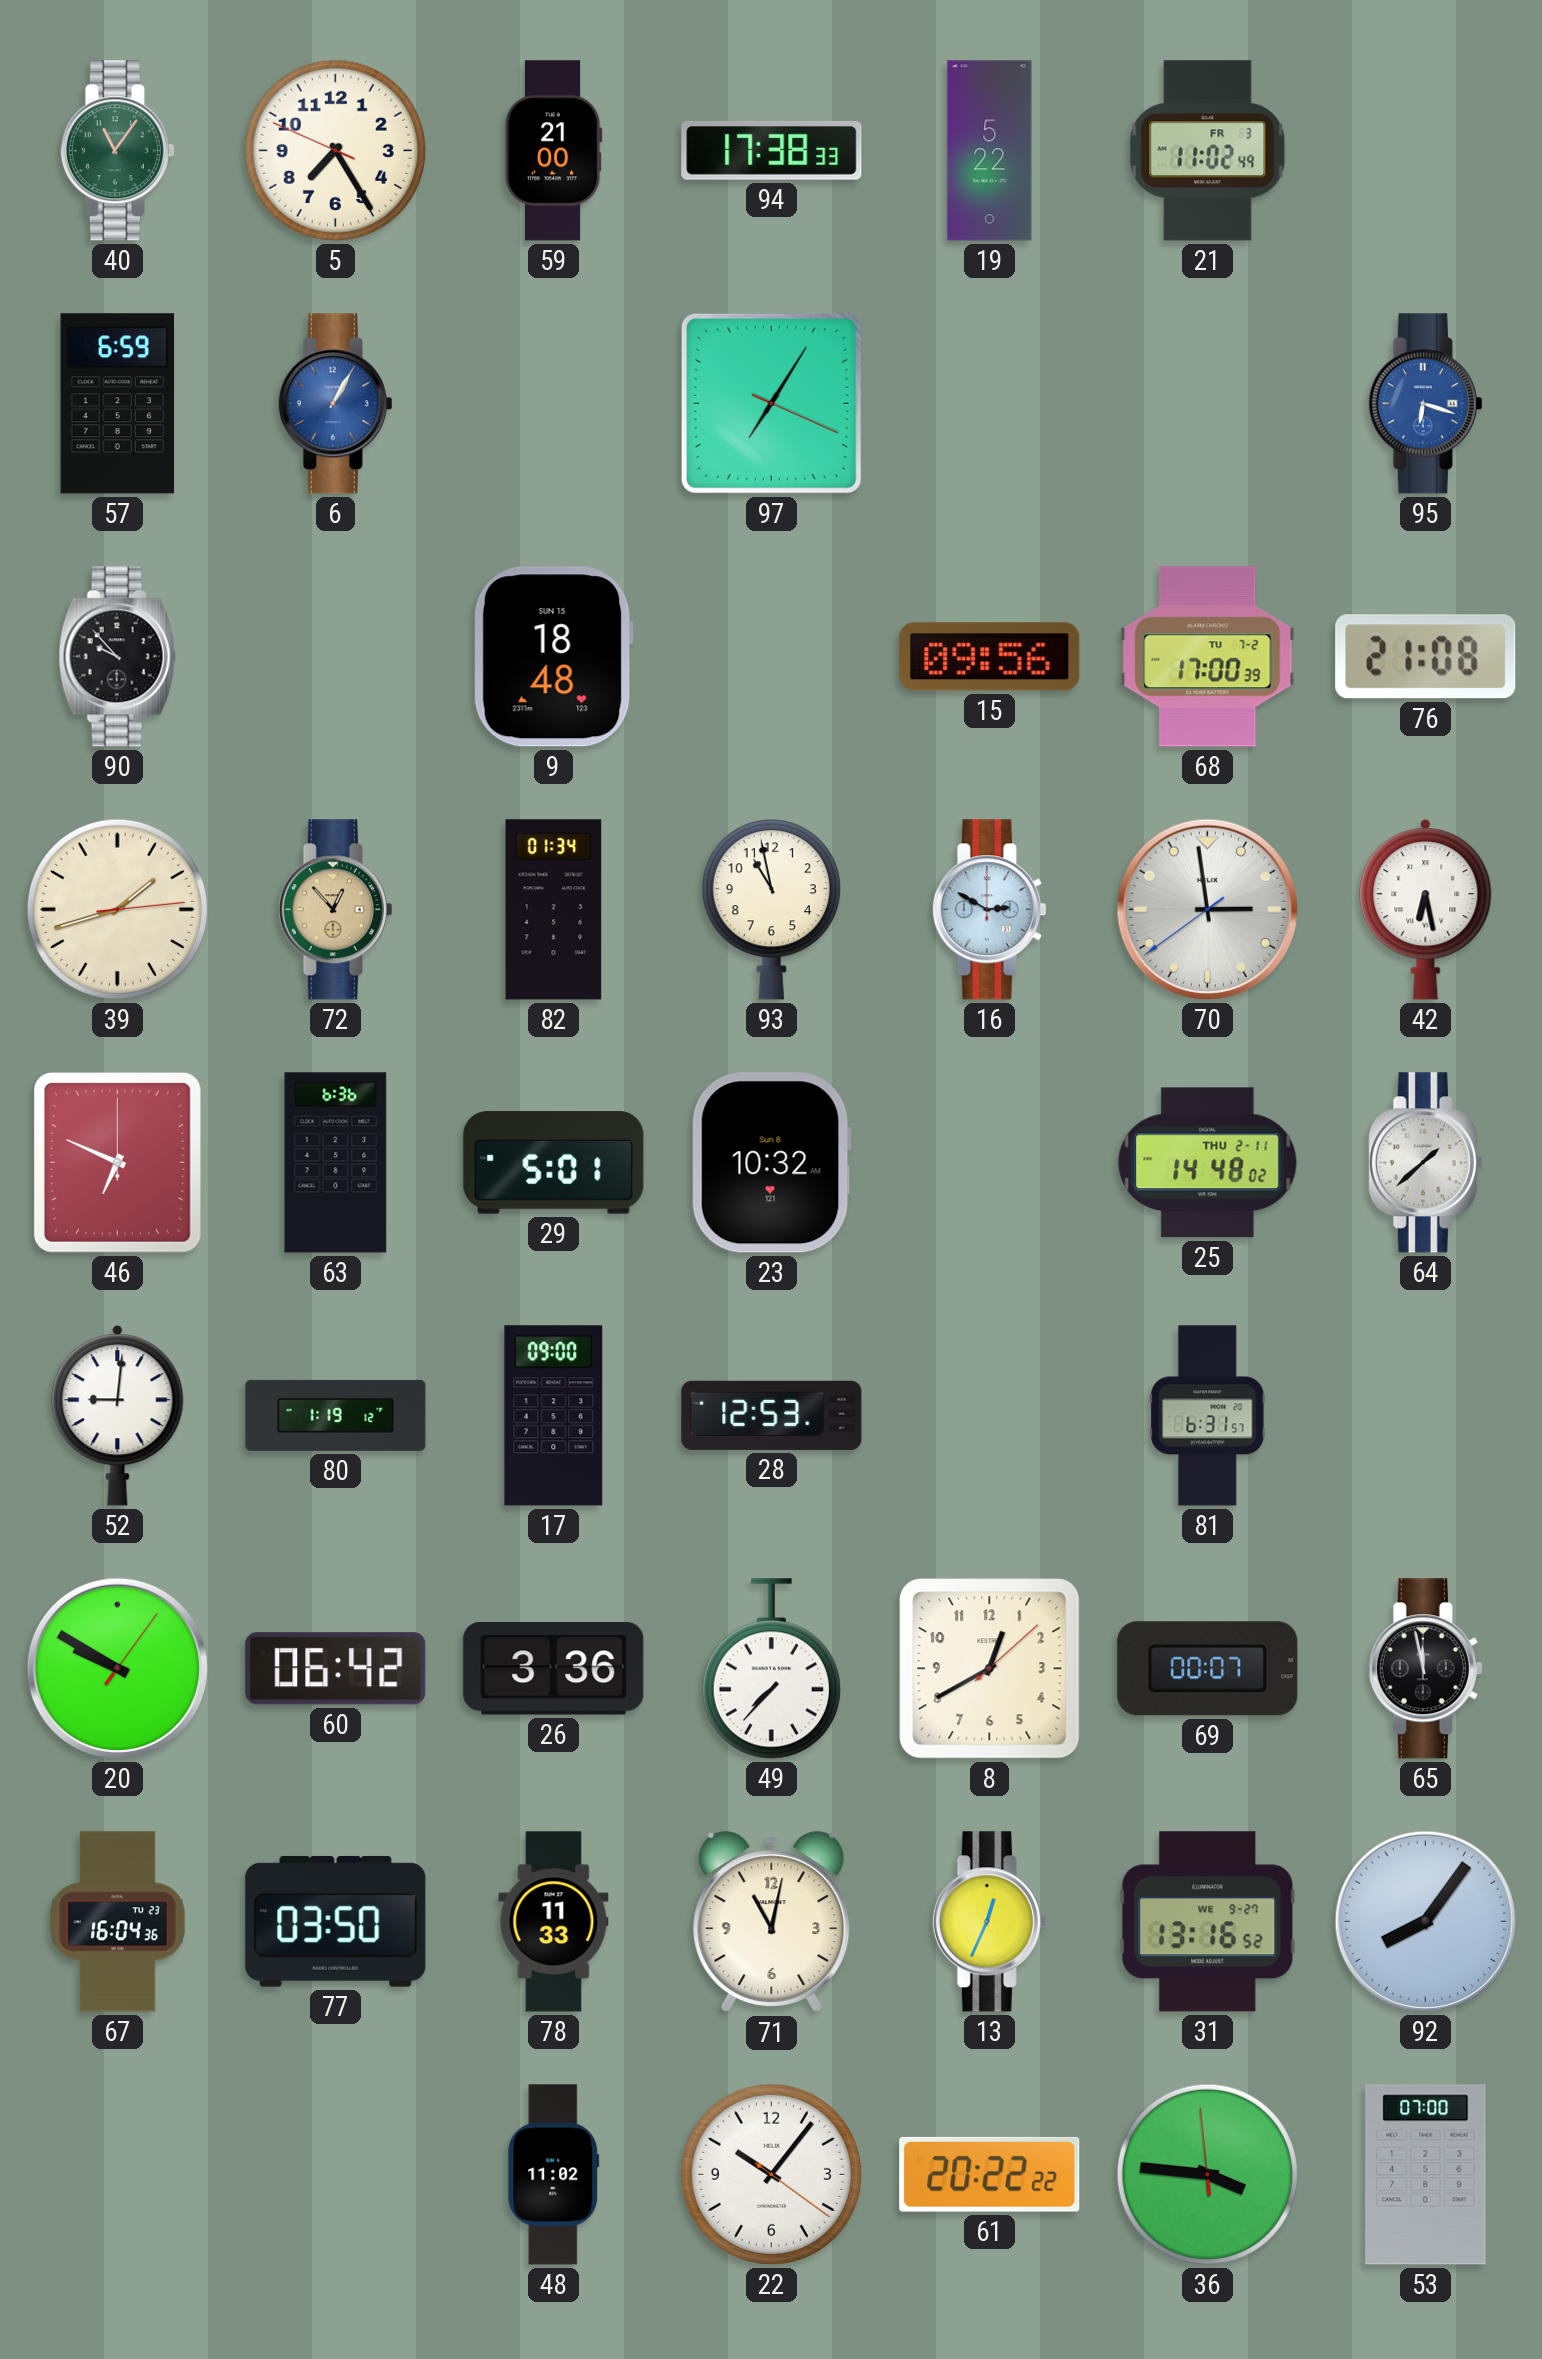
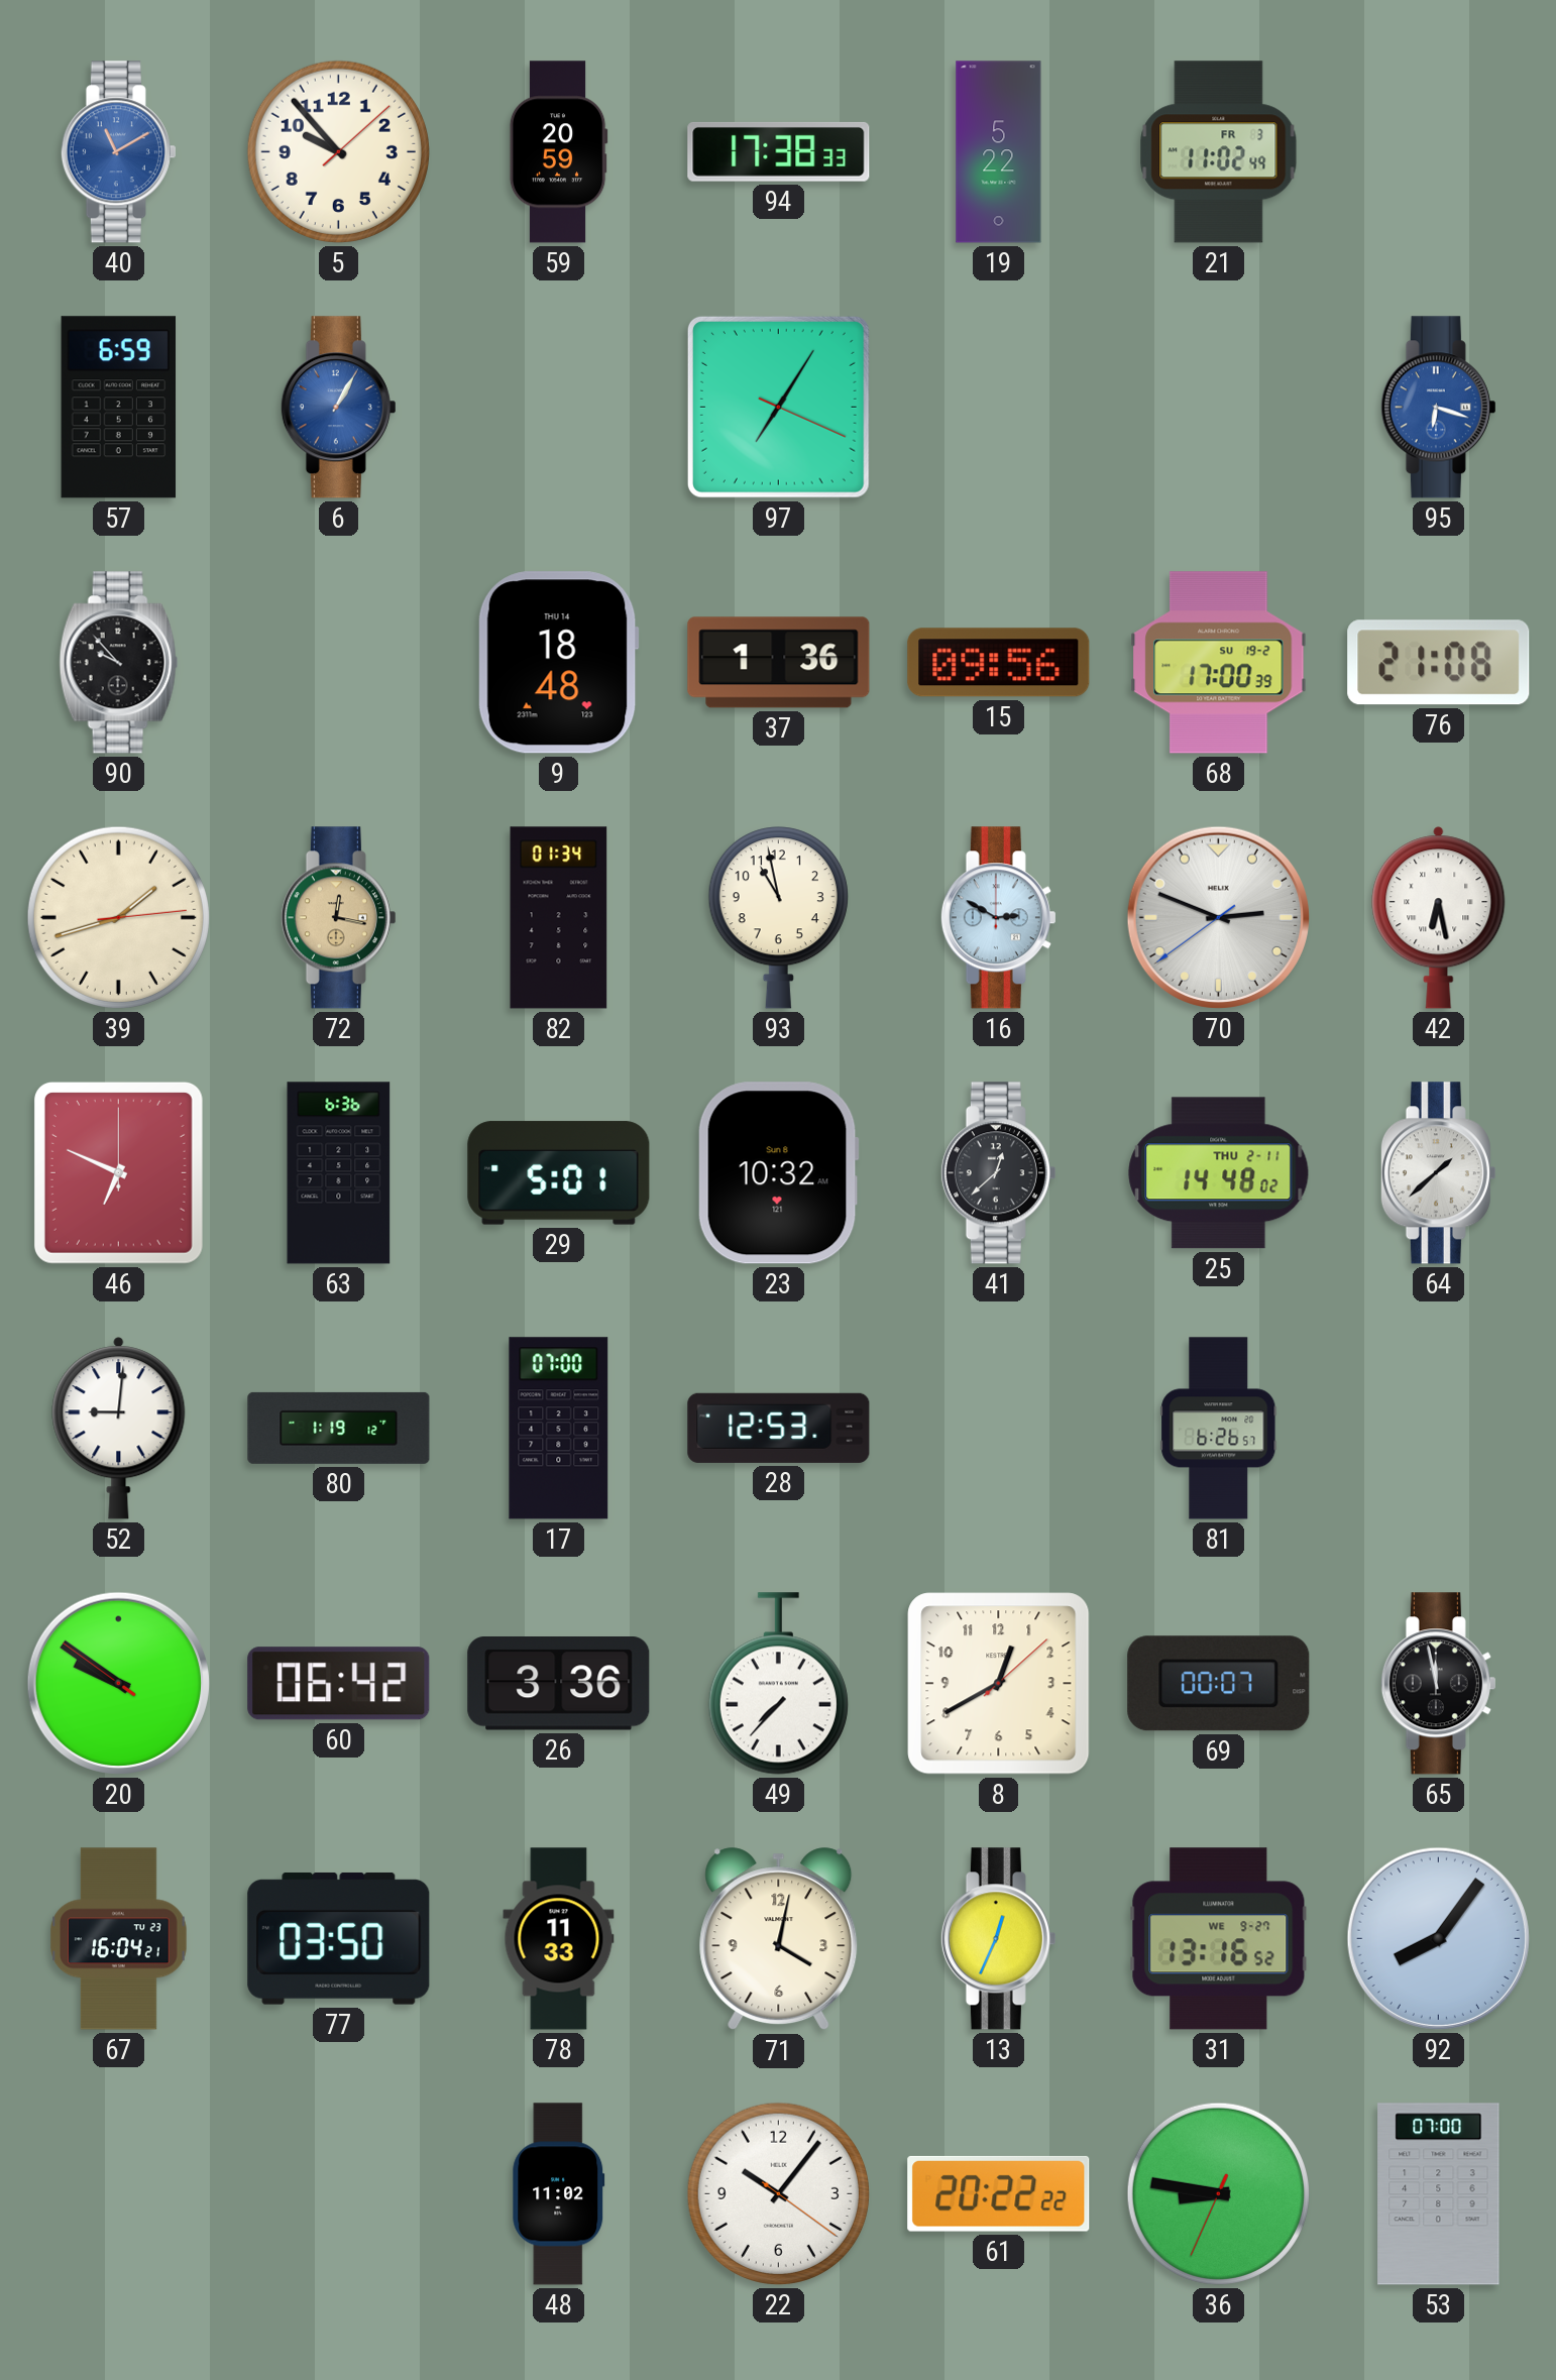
40: 11:06 -> 11:10
40 dial: green -> blue
5: 7:24 -> 9:53
59: 21:00 -> 20:59
9 date: SUN 15 -> THU 14
37: none -> 1:36
68 date: TU 7-2 -> SU 19-2
72: 12:53 -> 12:17
70: 2:58 -> 2:48
41: none -> 12:38
17: 09:00 -> 07:00
81: 6:31 -> 6:26
20: 9:50:06 -> 9:50:51
67: 16:04:36 -> 16:04:21
71: 11:02 -> 4:02
36: 3:45 -> 8:46
